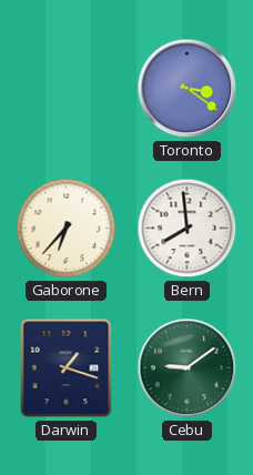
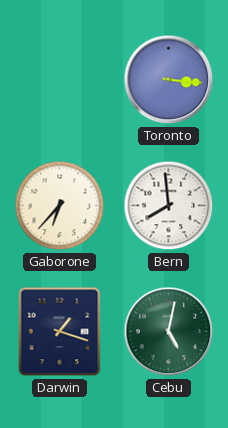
Toronto: 3:21 -> 3:16
Cebu: 9:09 -> 5:02
